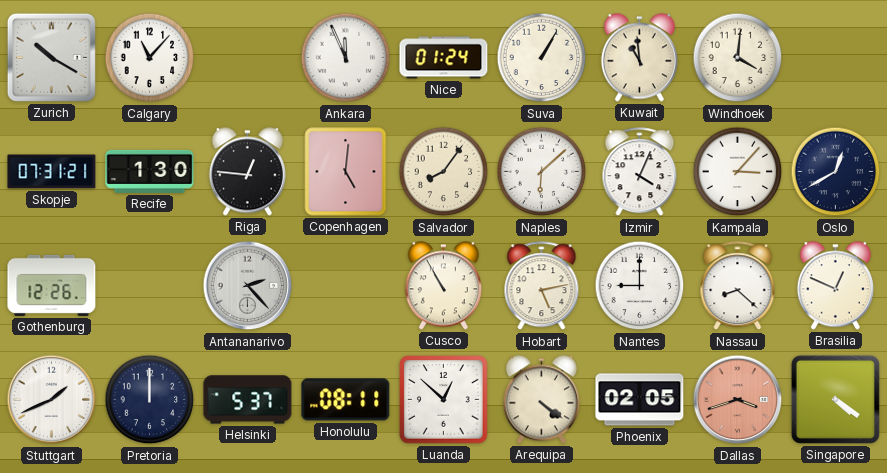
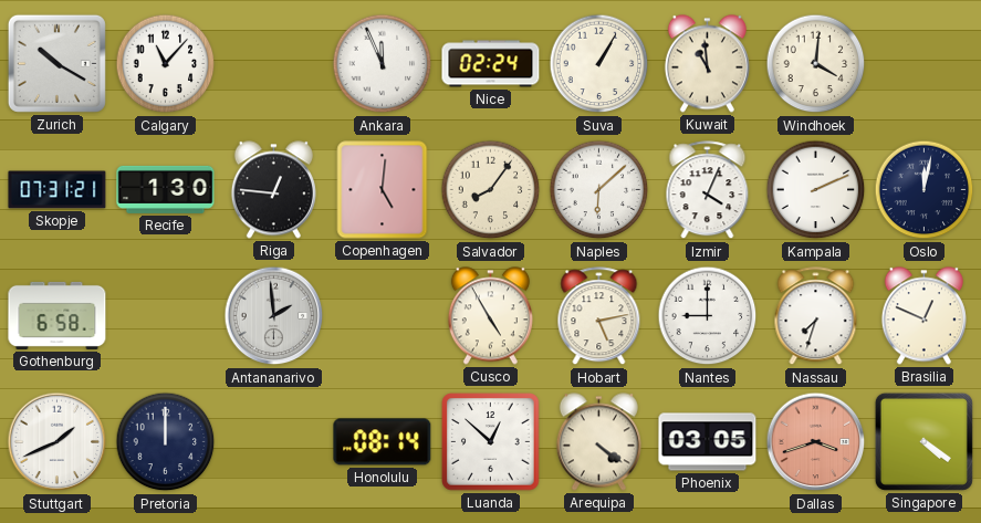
Nice: 01:24 -> 02:24
Kampala: 3:07 -> 2:11
Oslo: 12:40 -> 12:02
Gothenburg: 12:26 -> 6:58
Antananarivo: 2:23 -> 1:59
Cusco: 10:55 -> 4:55
Nassau: 8:22 -> 7:33
Helsinki: 5:37 -> none
Honolulu: 08:11 -> 08:14
Phoenix: 02:05 -> 03:05
